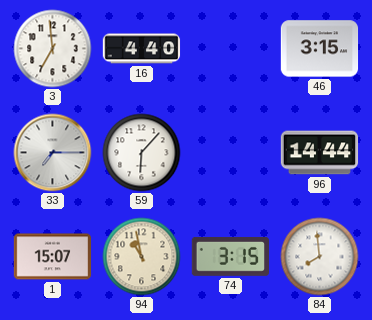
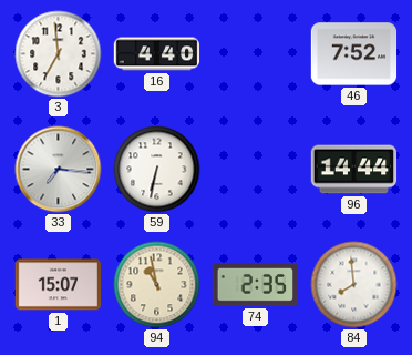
46: 3:15 -> 7:52
33: 7:15 -> 7:16
59: 6:07 -> 6:32
74: 3:15 -> 2:35
